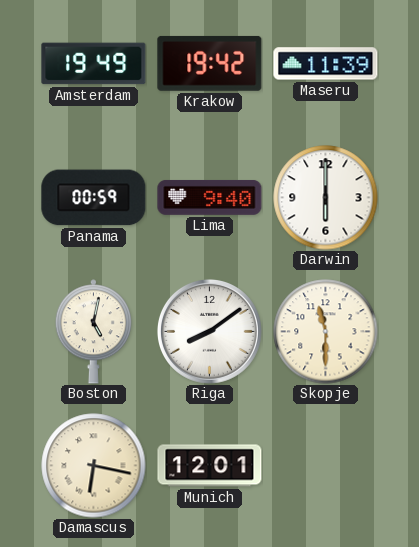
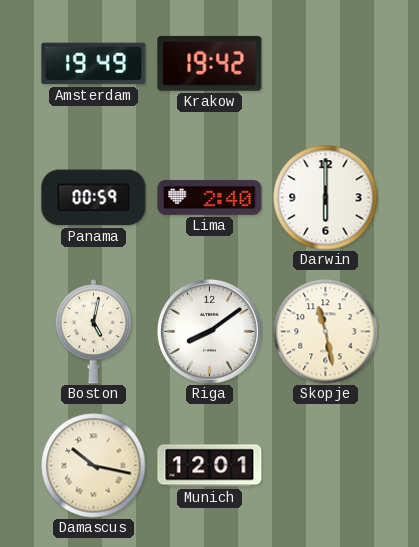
Maseru: 11:39 -> none
Lima: 9:40 -> 2:40
Skopje: 11:30 -> 11:28
Damascus: 6:17 -> 10:17
